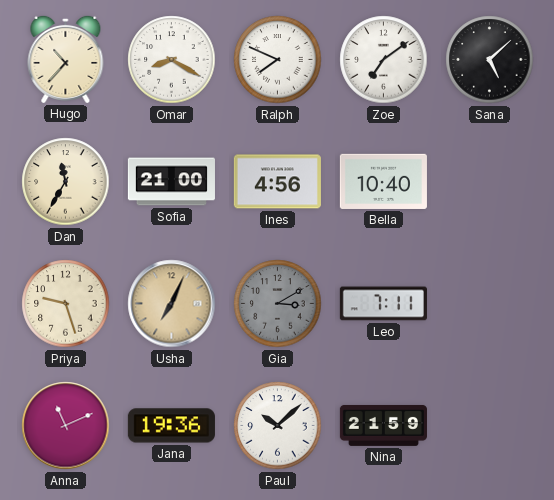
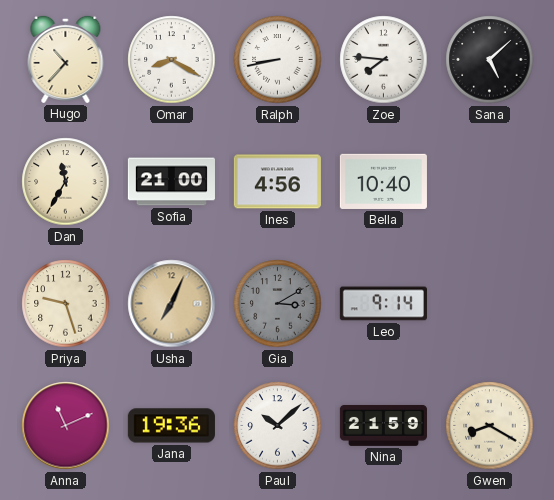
Ralph: 7:49 -> 8:43
Zoe: 7:09 -> 7:46
Leo: 7:11 -> 9:14
Gwen: none -> 8:20
